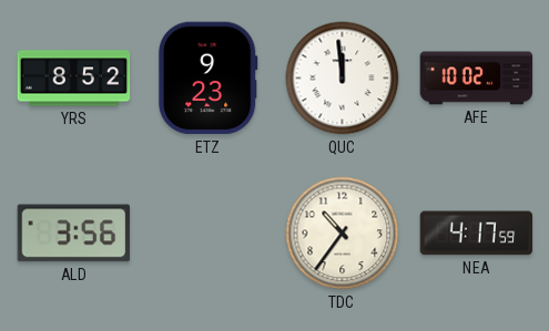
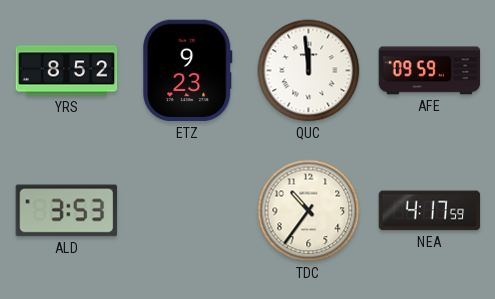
AFE: 10:02 -> 09:59
ALD: 3:56 -> 3:53
